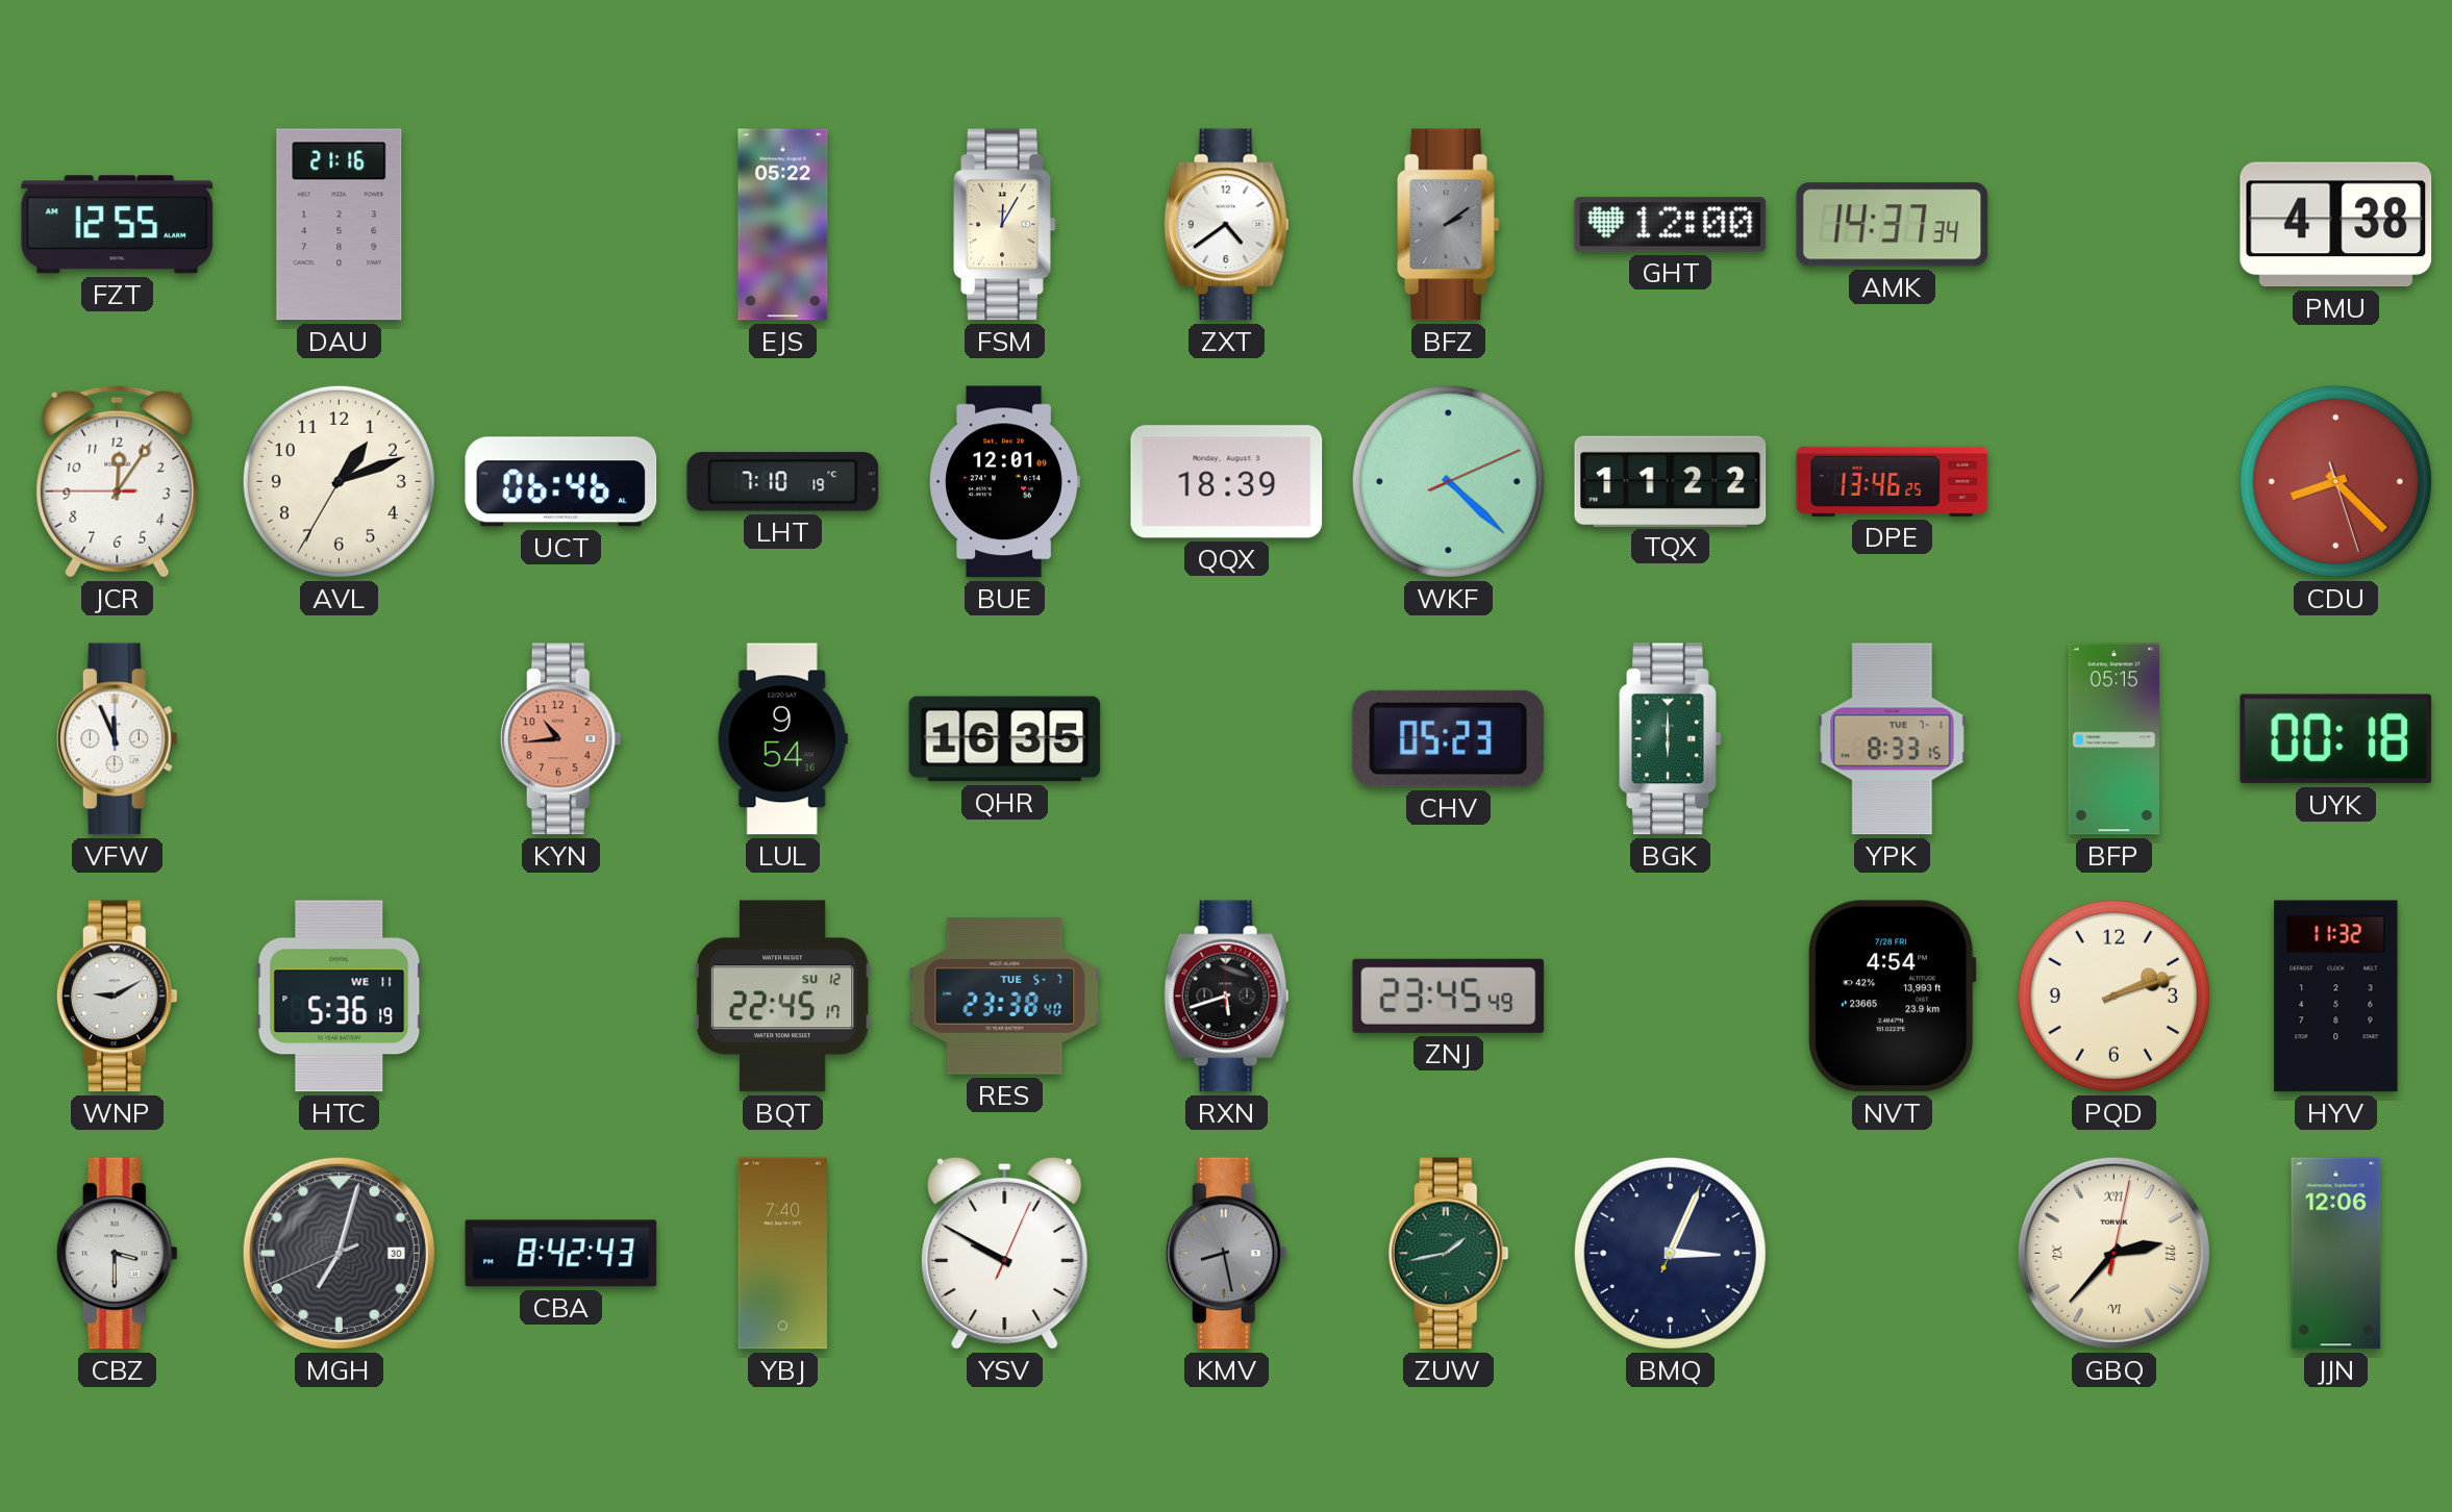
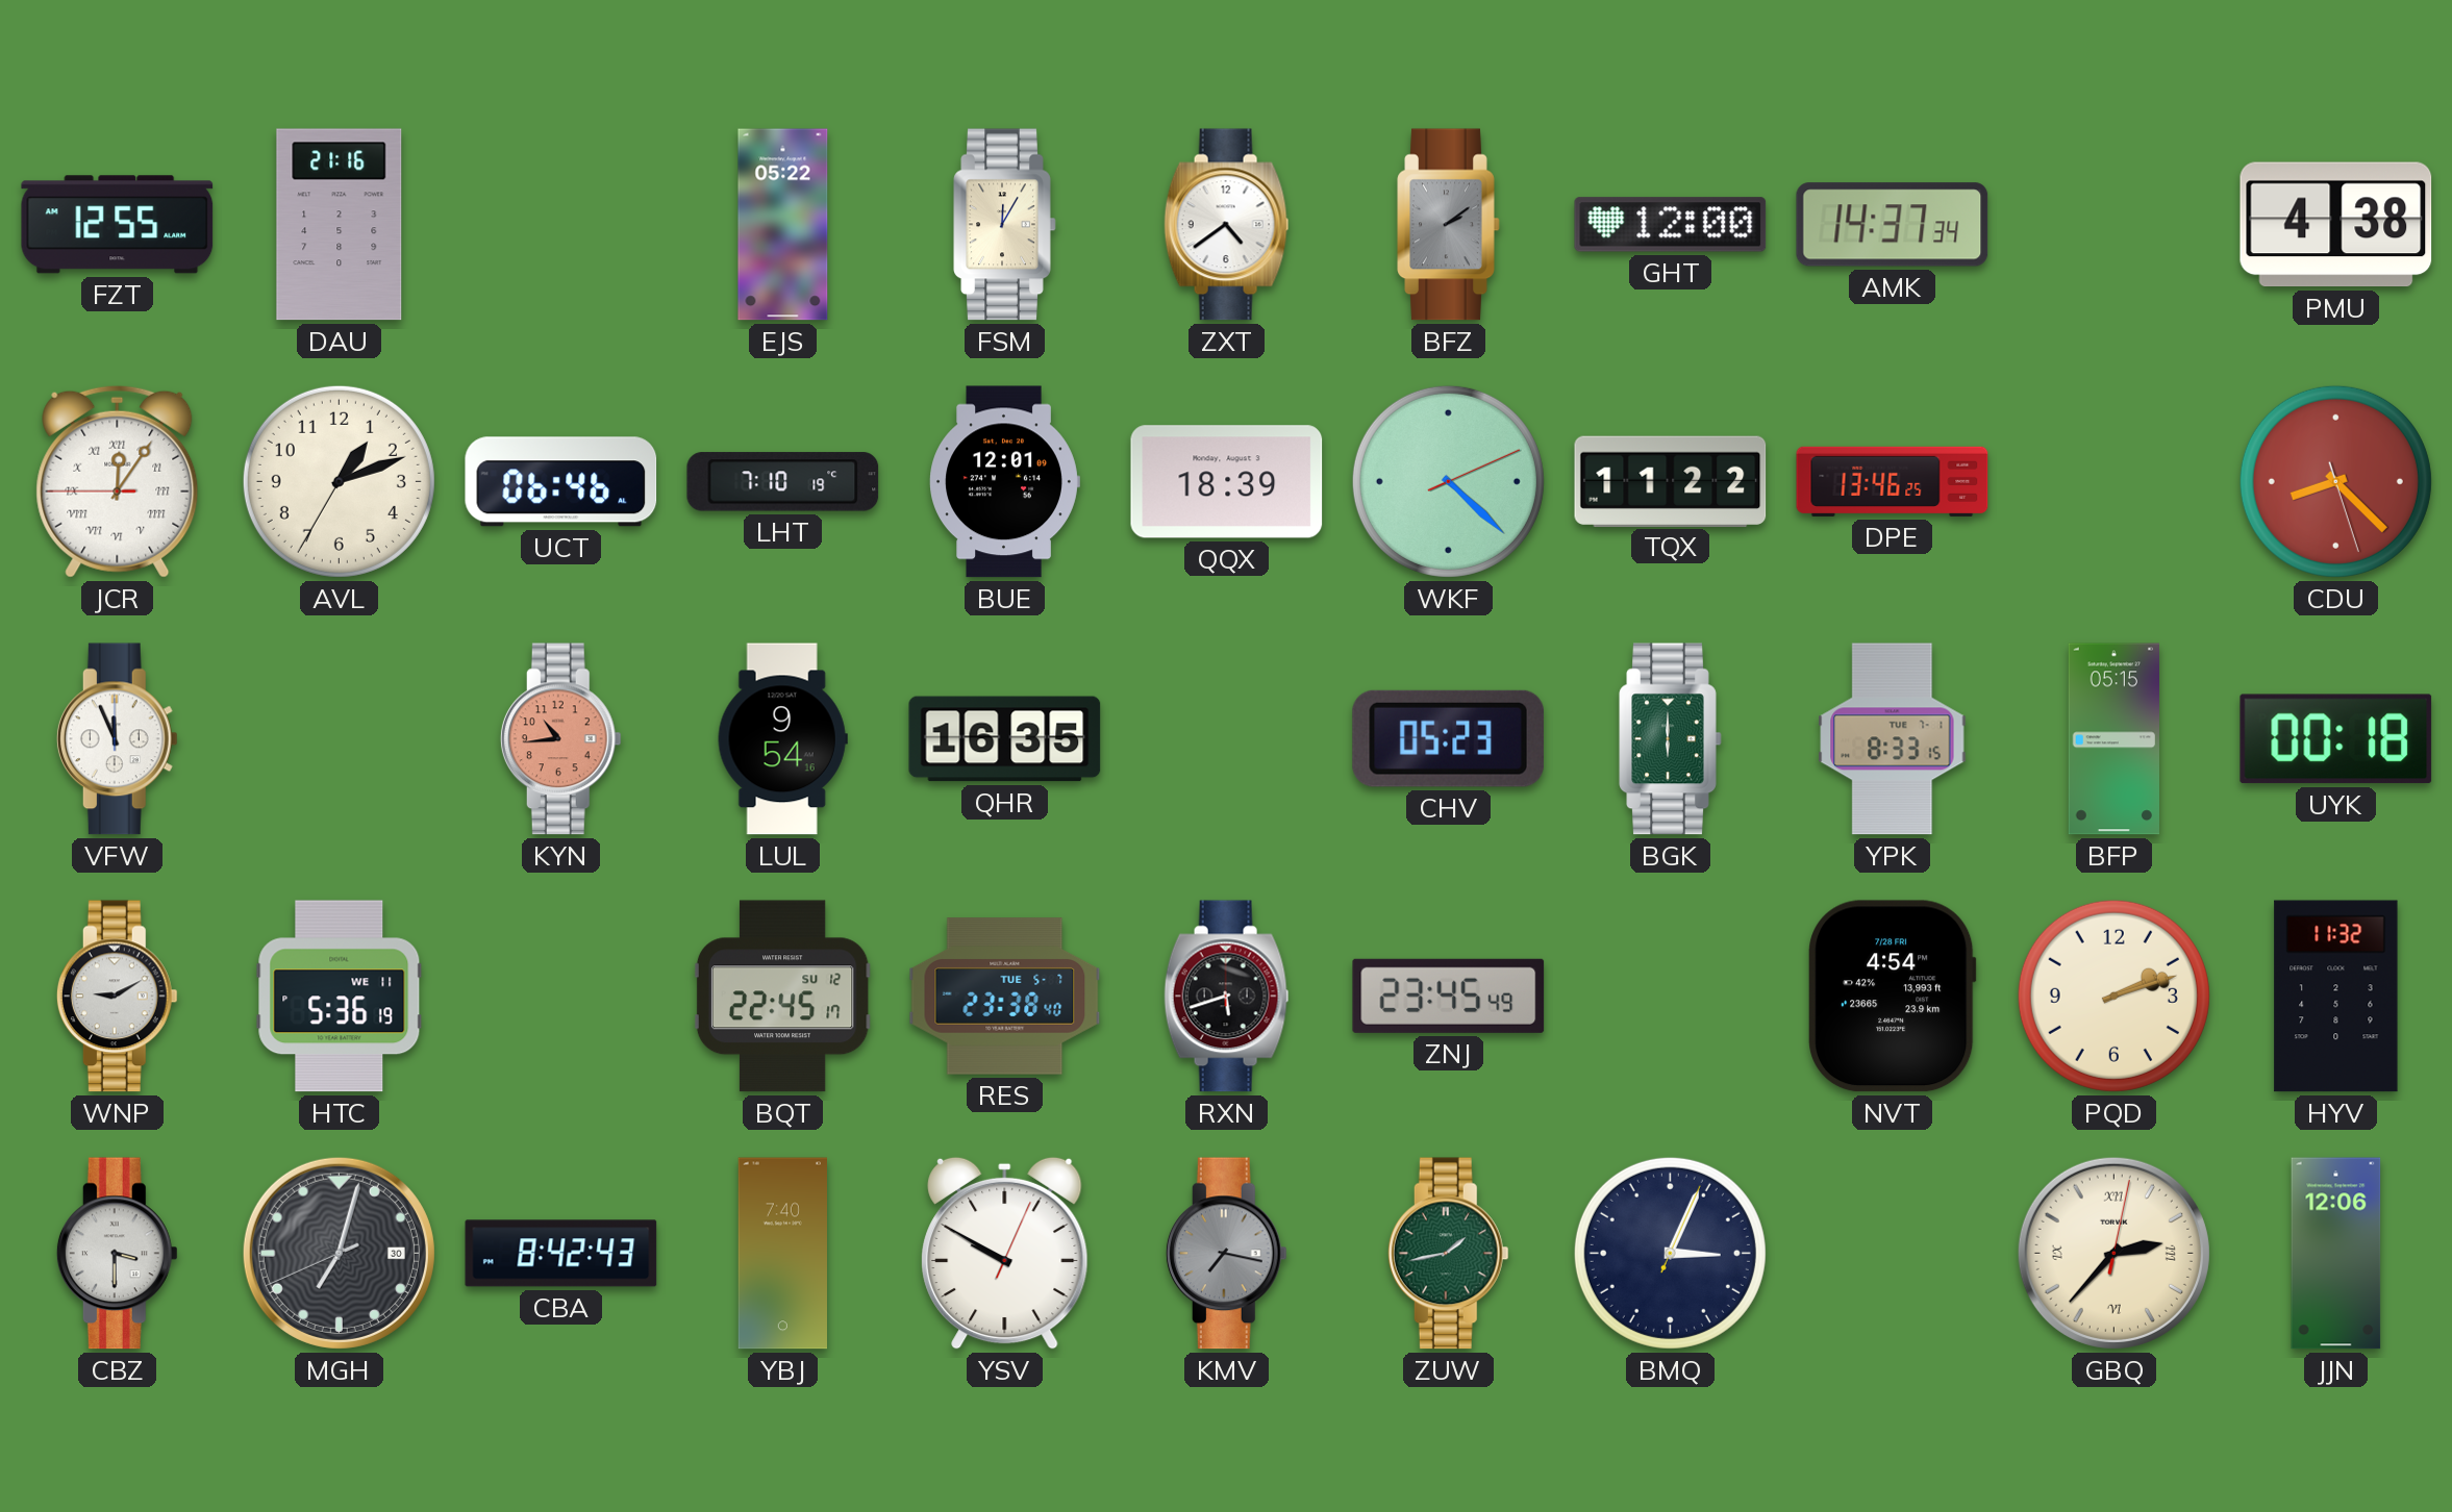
JCR numerals: Arabic -> Roman
KMV: 8:28 -> 7:17
